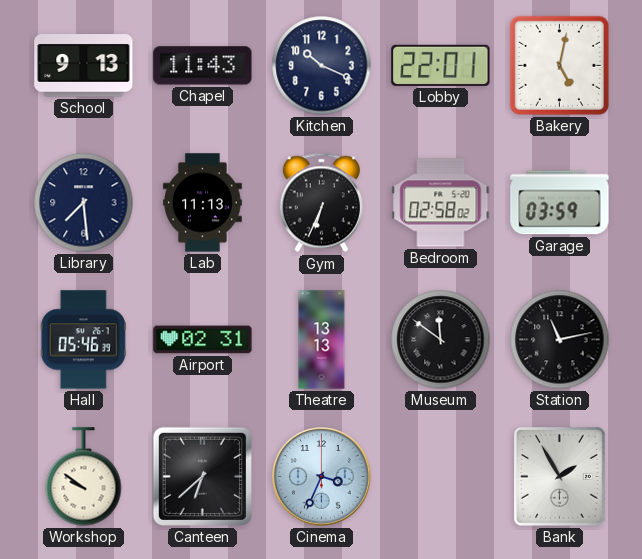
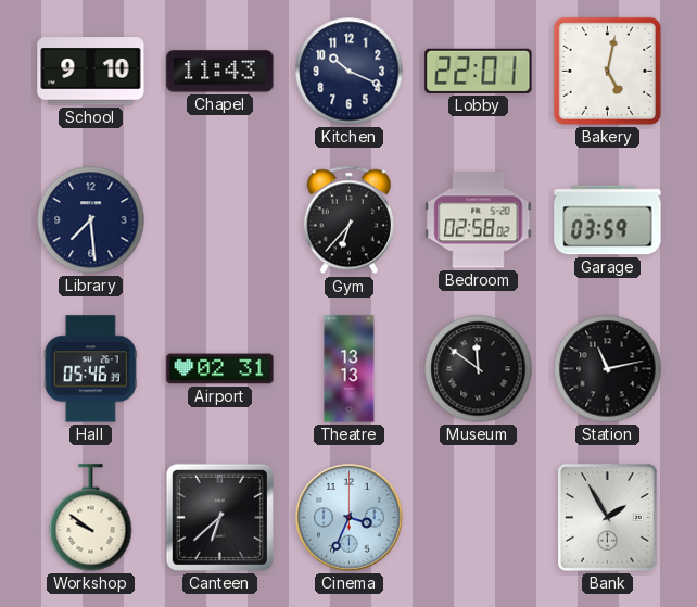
School: 9:13 -> 9:10
Lab: 11:13 -> none
Gym: 6:34 -> 6:37
